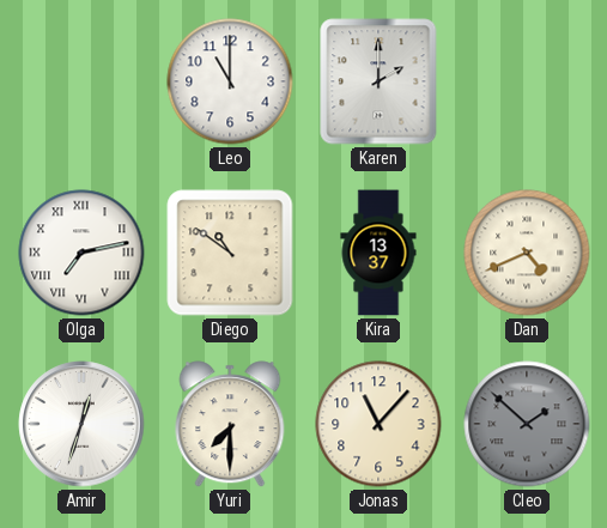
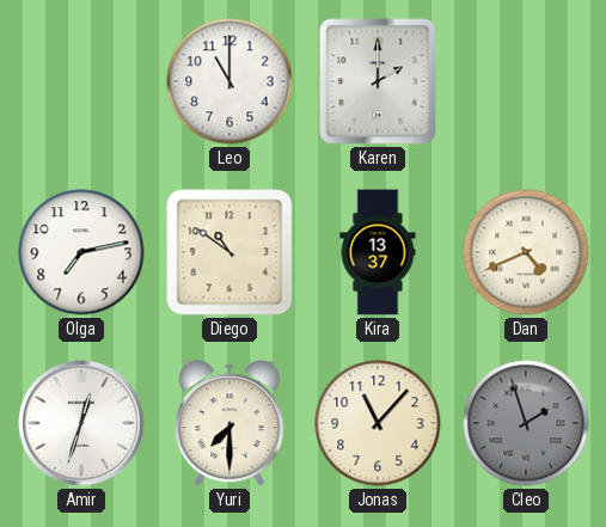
Olga numerals: Roman -> Arabic
Cleo: 1:52 -> 1:57
